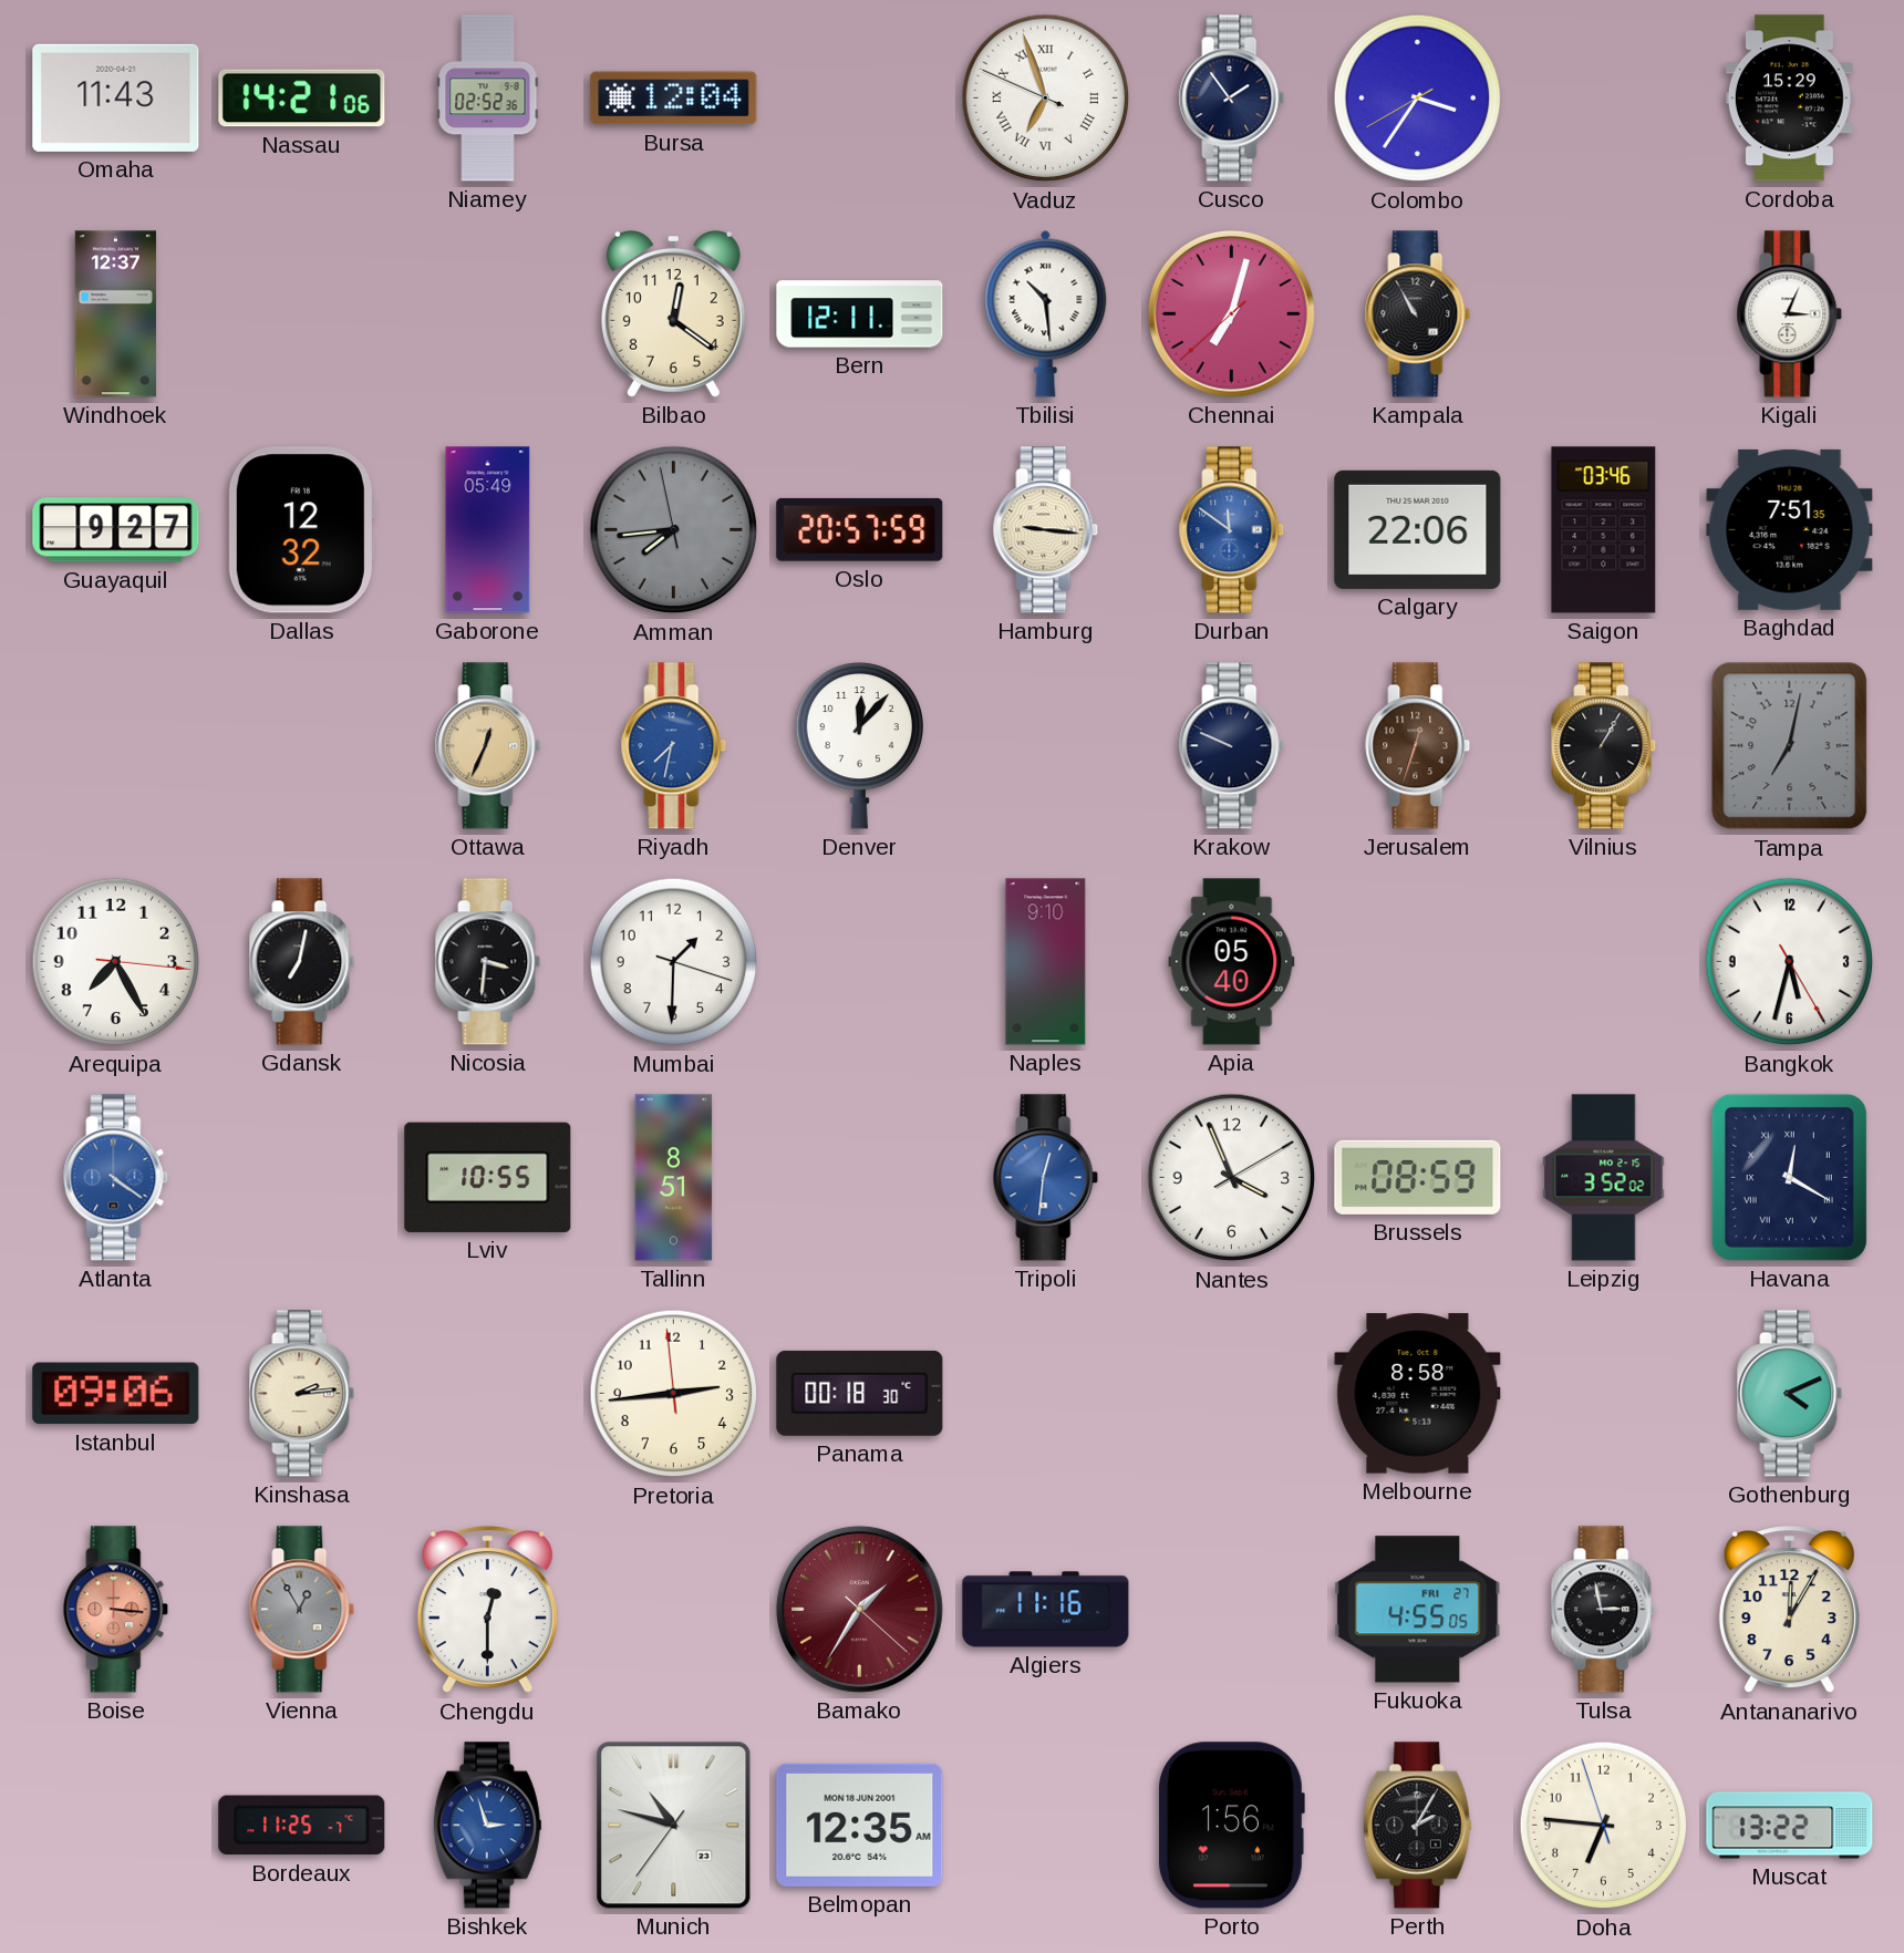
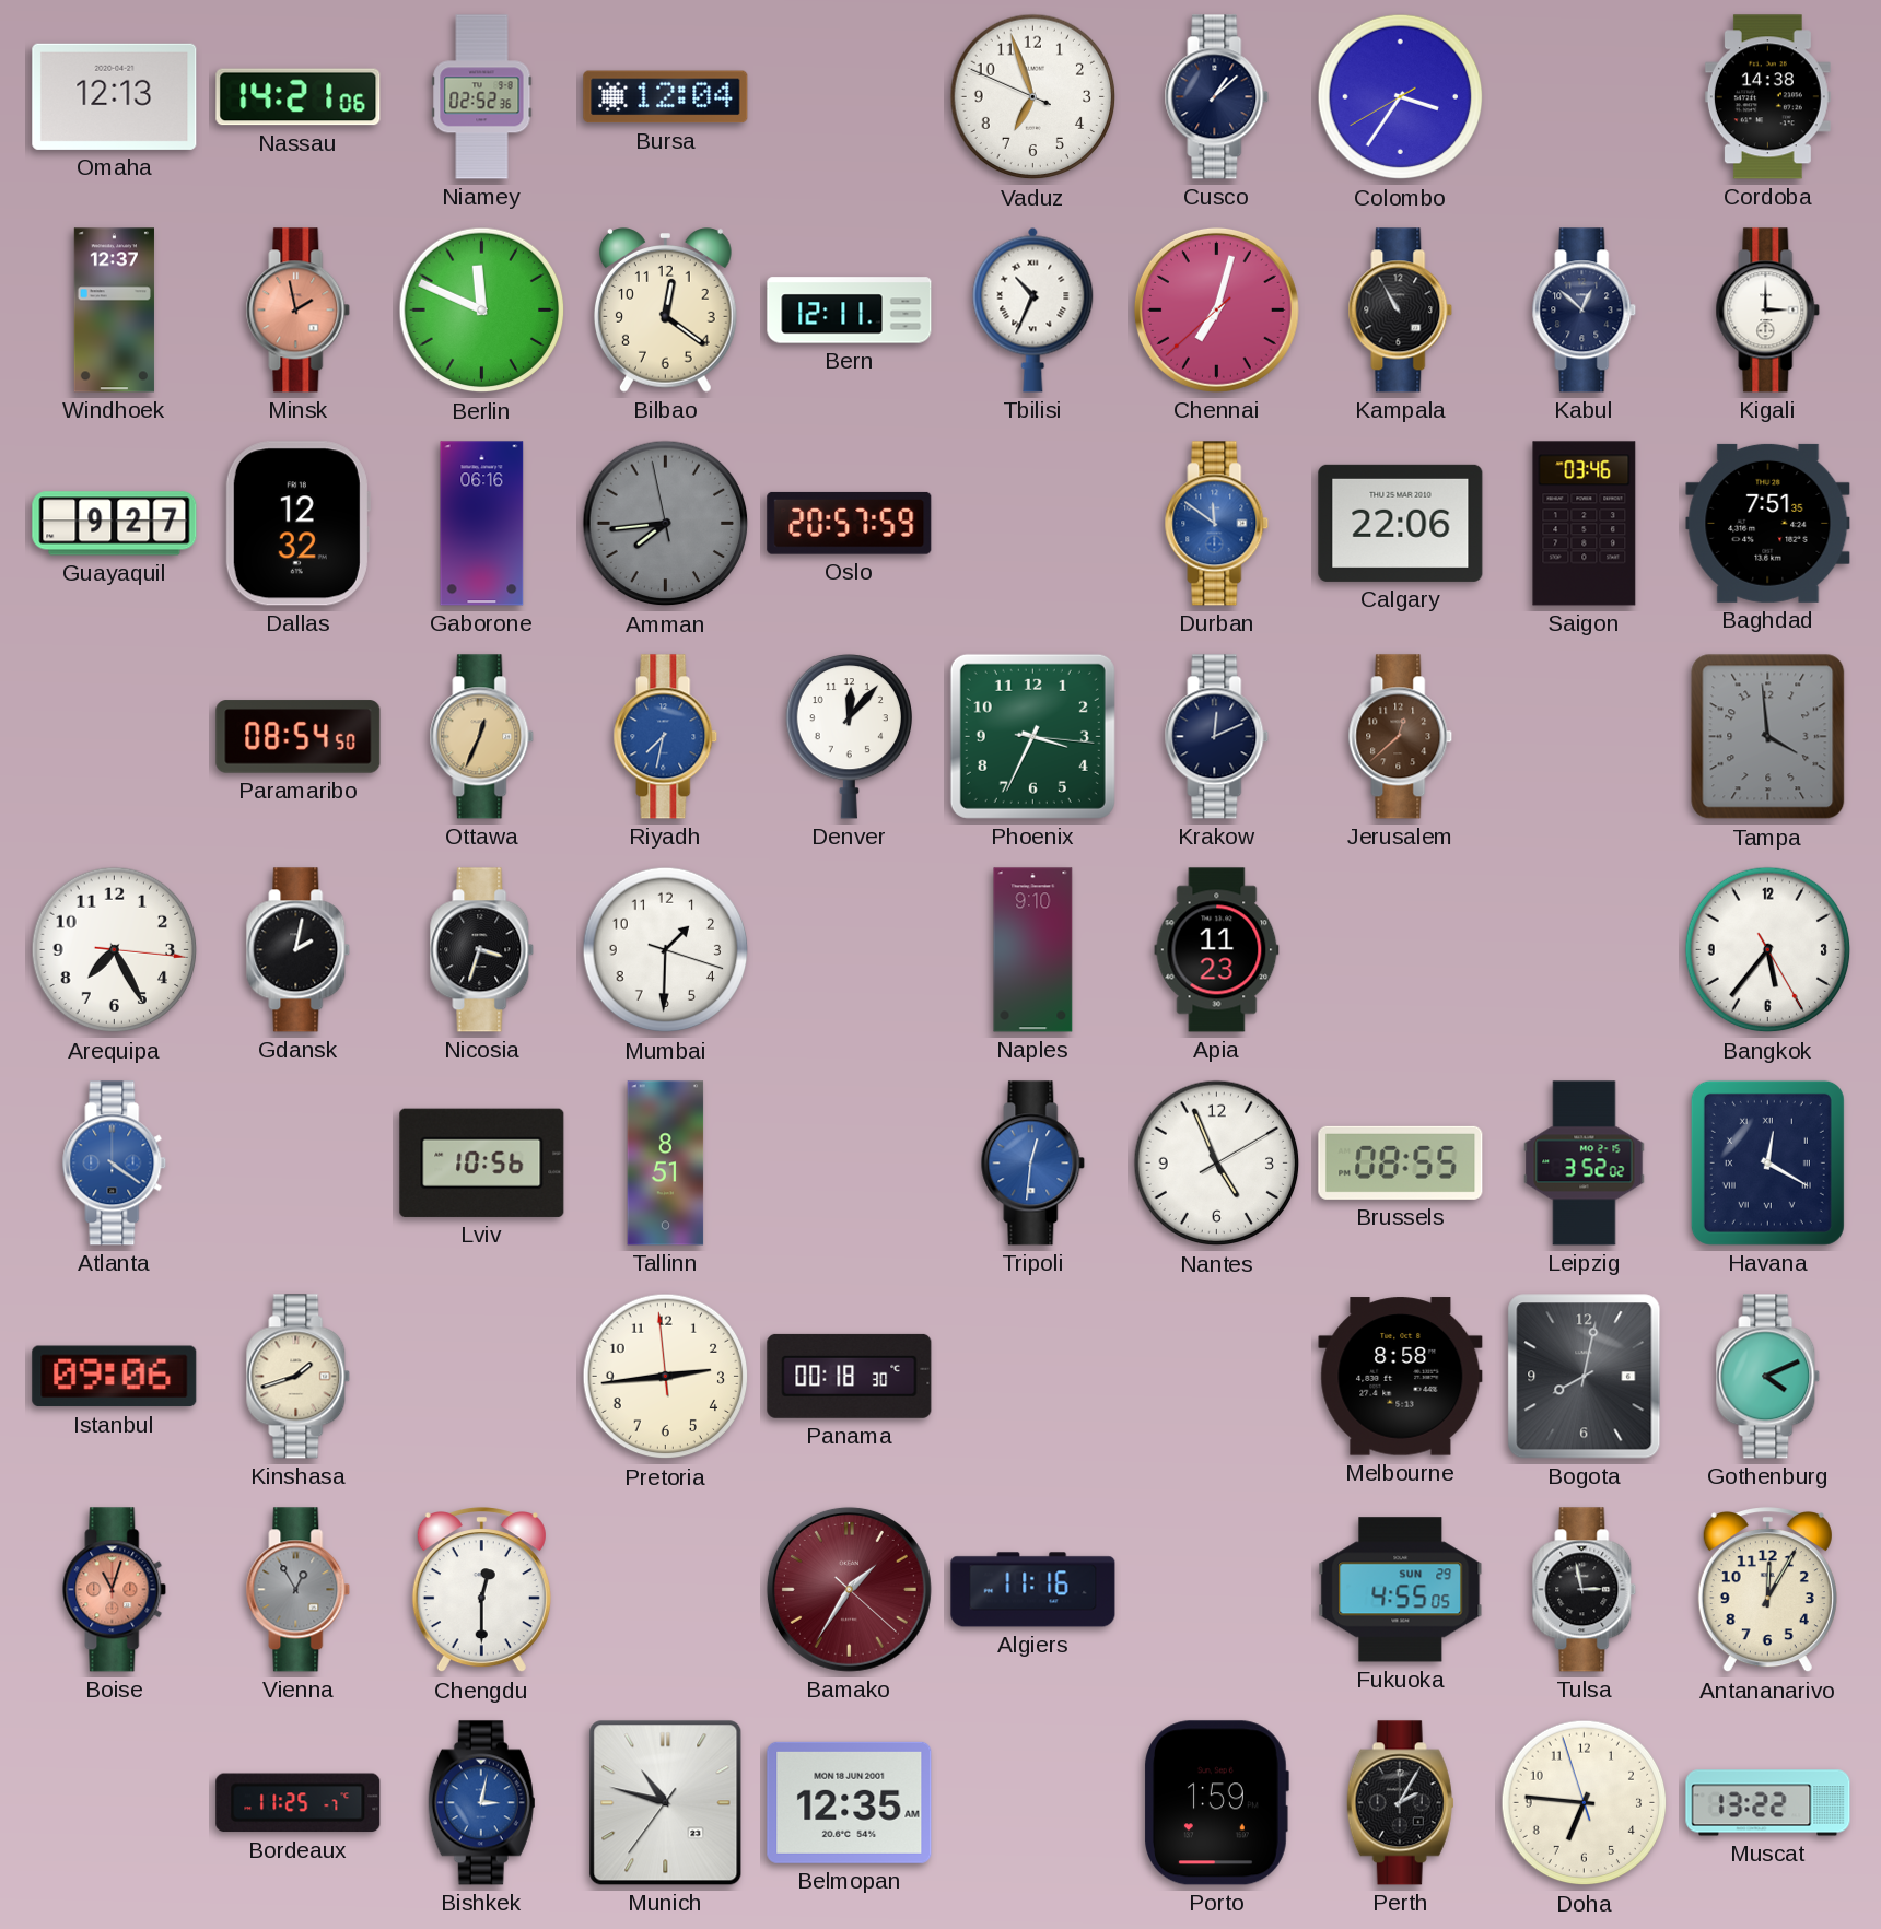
Omaha: 11:43 -> 12:13
Vaduz numerals: Roman -> Arabic
Cusco: 1:54 -> 1:08
Cordoba: 15:29 -> 14:38
Minsk: none -> 1:58
Berlin: none -> 11:49
Tbilisi: 10:29 -> 10:34
Kabul: none -> 12:52
Kigali: 3:04 -> 3:00
Gaborone: 05:49 -> 06:16
Hamburg: 9:16 -> none
Paramaribo: none -> 08:54
Phoenix: none -> 3:34
Krakow: 9:49 -> 12:11
Jerusalem: 12:33 -> 12:38
Vilnius: 1:05 -> none
Tampa: 7:02 -> 3:59
Gdansk: 7:02 -> 2:02
Nicosia: 3:31 -> 3:33
Apia: 05:40 -> 11:23
Bangkok: 5:32 -> 5:36
Lviv: 10:55 -> 10:56
Nantes: 3:56 -> 4:56
Brussels: 08:59 -> 08:55
Kinshasa: 2:14 -> 1:42
Bogota: none -> 8:02
Boise: 3:16 -> 11:03
Fukuoka date: FRI 27 -> SUN 29
Bishkek: 2:57 -> 3:02
Porto: 1:56 -> 1:59
